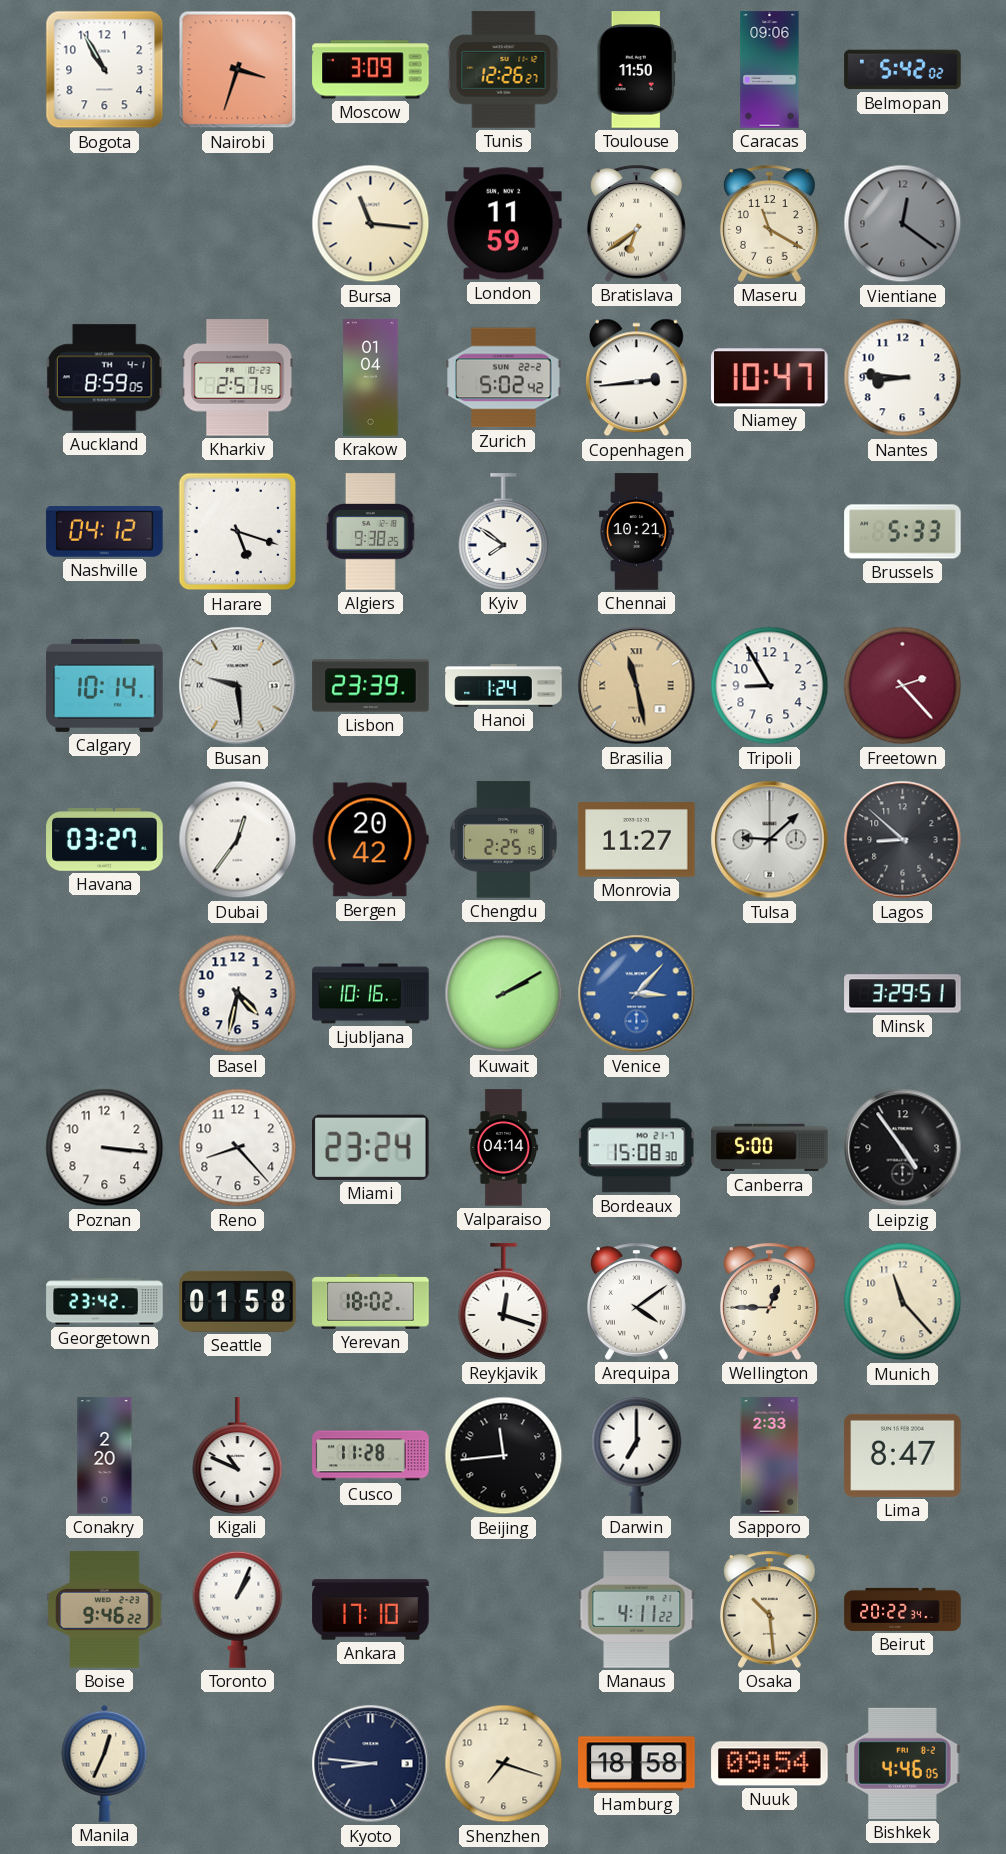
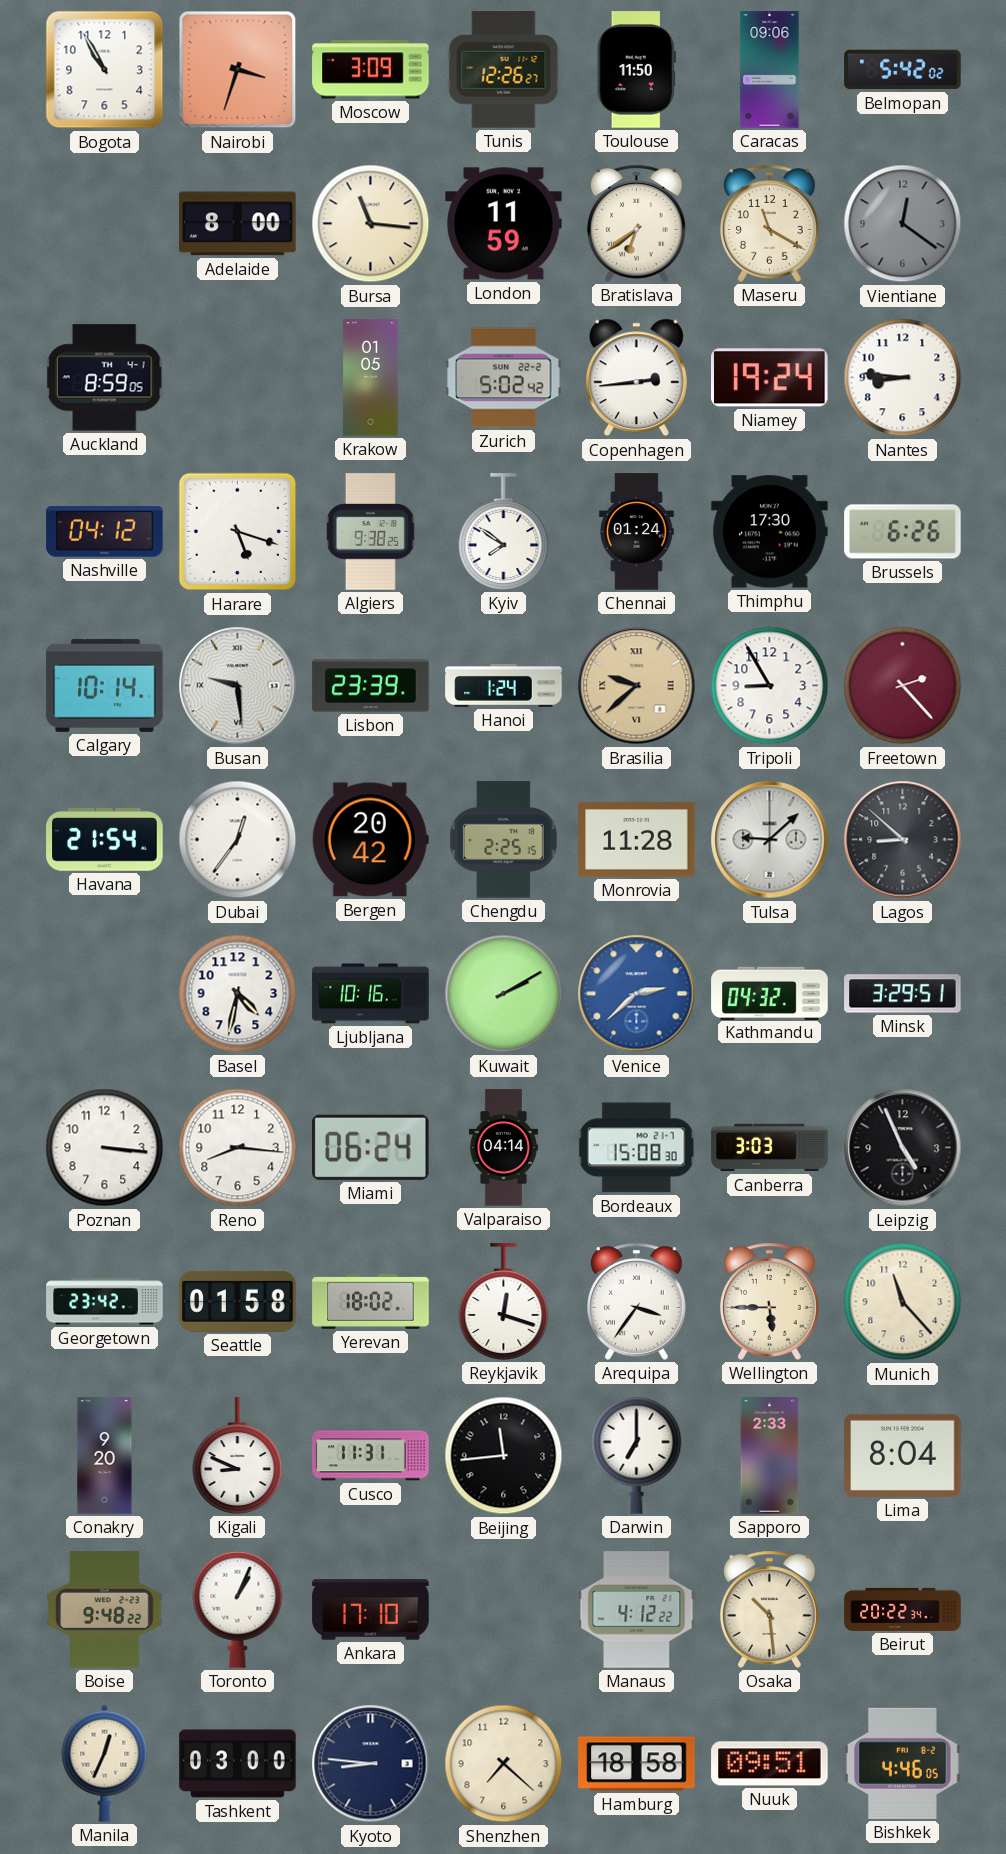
Adelaide: none -> 8:00
Kharkiv: 2:57 -> none
Krakow: 01:04 -> 01:05
Niamey: 10:47 -> 19:24
Chennai: 10:21 -> 01:24
Thimphu: none -> 17:30
Brussels: 5:33 -> 6:26
Brasilia: 11:28 -> 9:38
Havana: 03:27 -> 21:54
Monrovia: 11:27 -> 11:28
Venice: 3:07 -> 2:38
Kathmandu: none -> 04:32
Reno: 8:23 -> 8:16
Miami: 23:24 -> 06:24
Canberra: 5:00 -> 3:03
Leipzig: 4:54 -> 4:56
Arequipa: 4:09 -> 3:36
Wellington: 12:45 -> 5:45
Conakry: 2:20 -> 9:20
Kigali: 10:49 -> 8:49
Cusco: 11:28 -> 11:31
Lima: 8:47 -> 8:04
Boise: 9:46 -> 9:48
Manaus: 4:11 -> 4:12
Tashkent: none -> 03:00
Shenzhen: 7:18 -> 7:22
Nuuk: 09:54 -> 09:51
